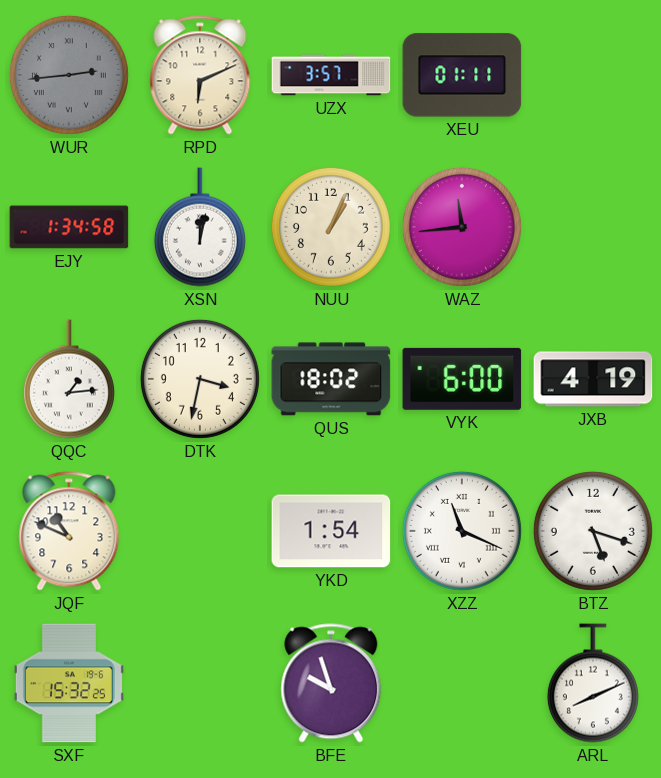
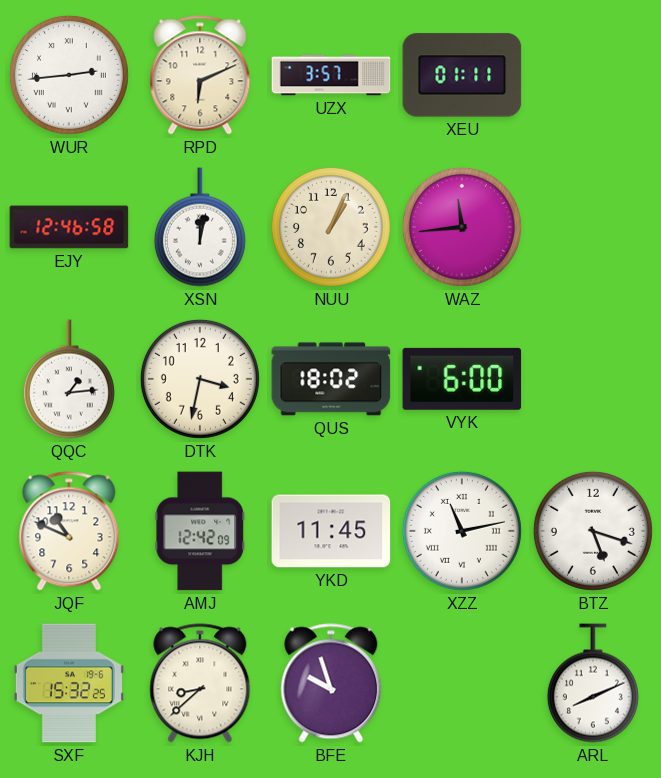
WUR dial: grey -> white
EJY: 1:34 -> 12:46
JXB: 4:19 -> none
AMJ: none -> 12:42
YKD: 1:54 -> 11:45
XZZ: 11:19 -> 11:13
KJH: none -> 8:38
